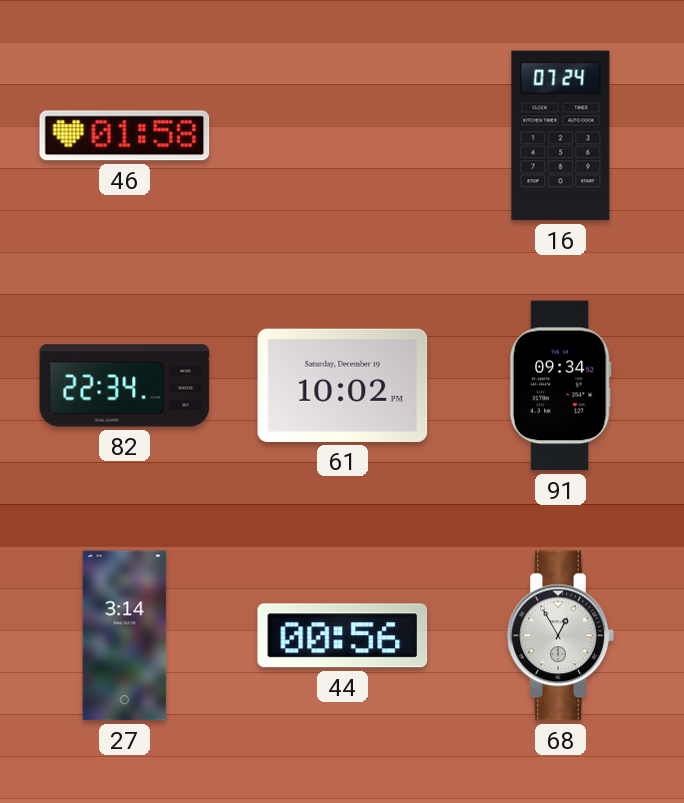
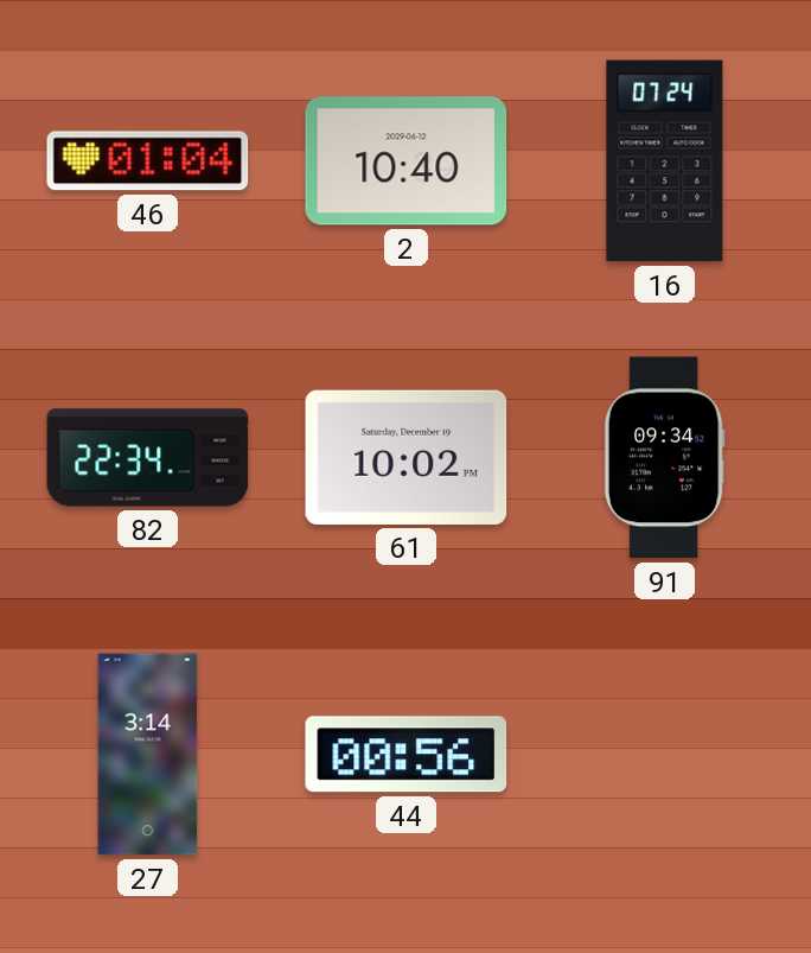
46: 01:58 -> 01:04
2: none -> 10:40
68: 12:55 -> none
